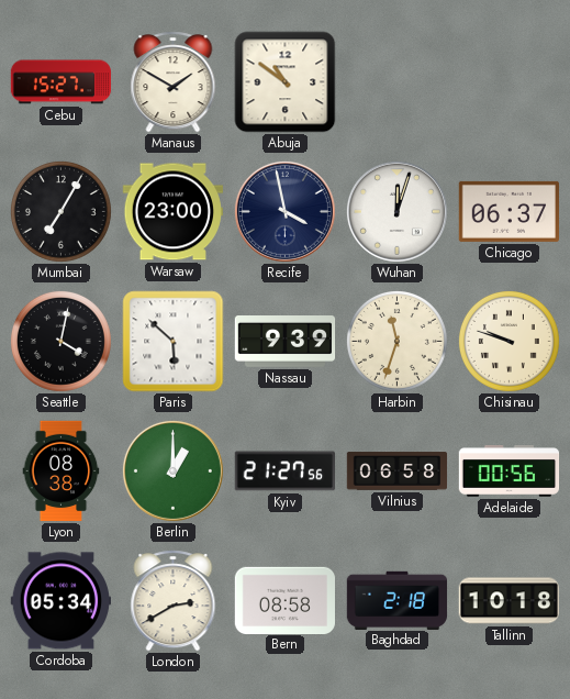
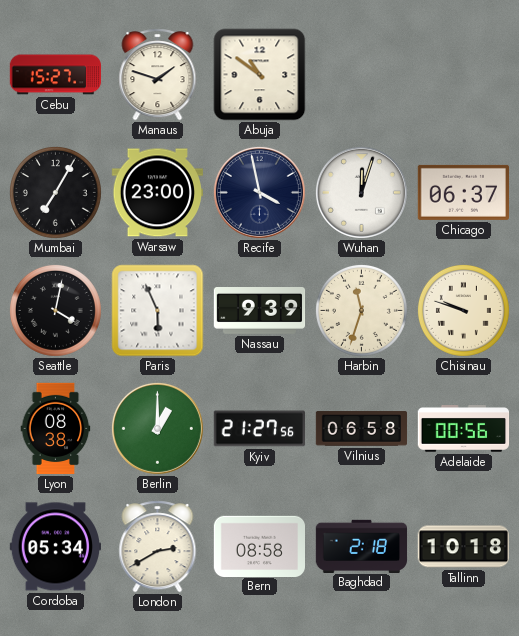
Manaus: 1:50 -> 1:48
Paris: 5:52 -> 5:56
